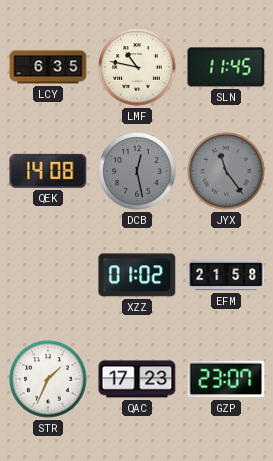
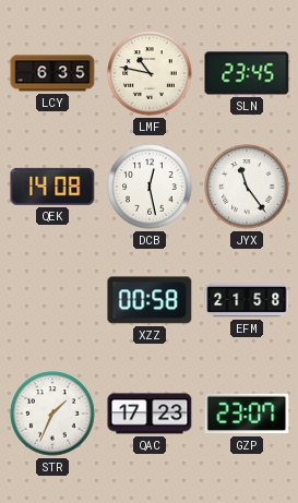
SLN: 11:45 -> 23:45
DCB dial: grey -> white
JYX dial: grey -> white
XZZ: 01:02 -> 00:58
